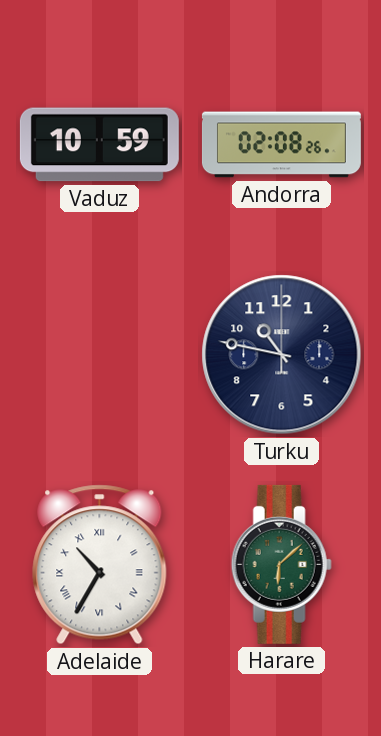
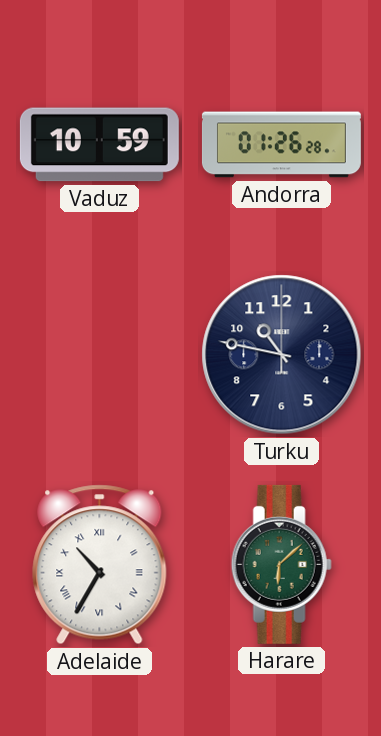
Andorra: 02:08 -> 01:26
